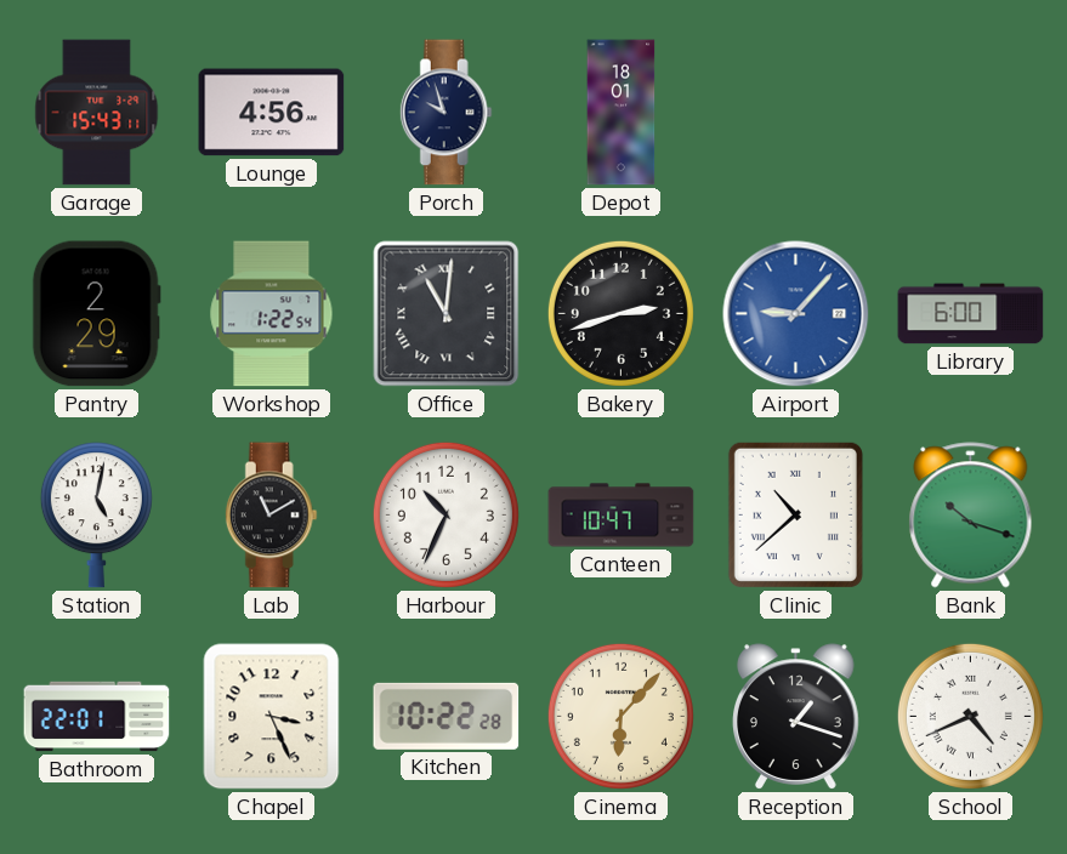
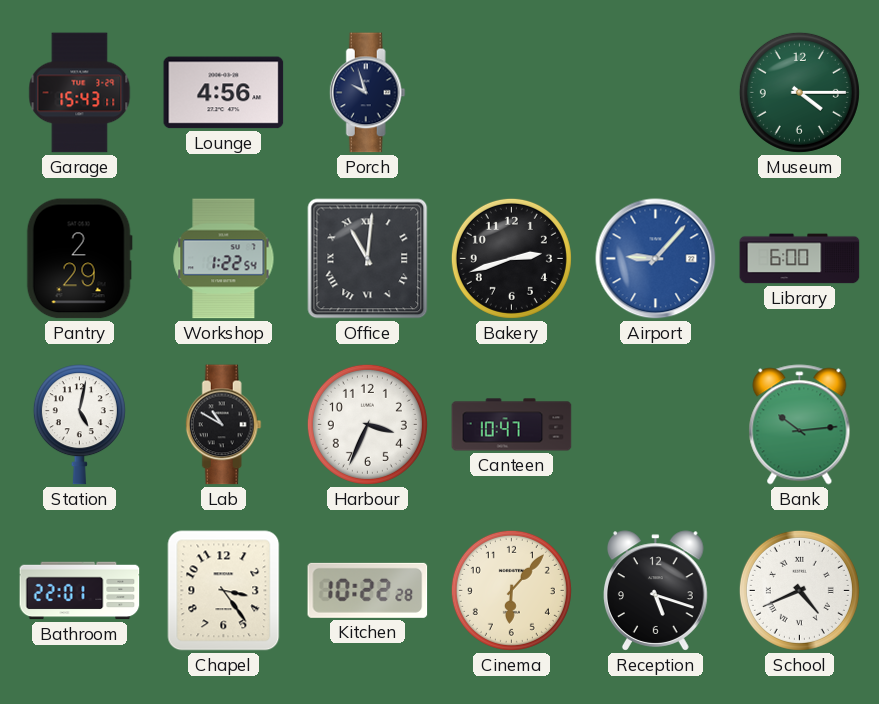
Depot: 18:01 -> none
Museum: none -> 4:15
Lab: 11:10 -> 10:50
Harbour: 10:34 -> 3:34
Clinic: 10:38 -> none
Bank: 10:18 -> 10:14
Chapel: 3:26 -> 3:24
Reception: 1:18 -> 5:18
